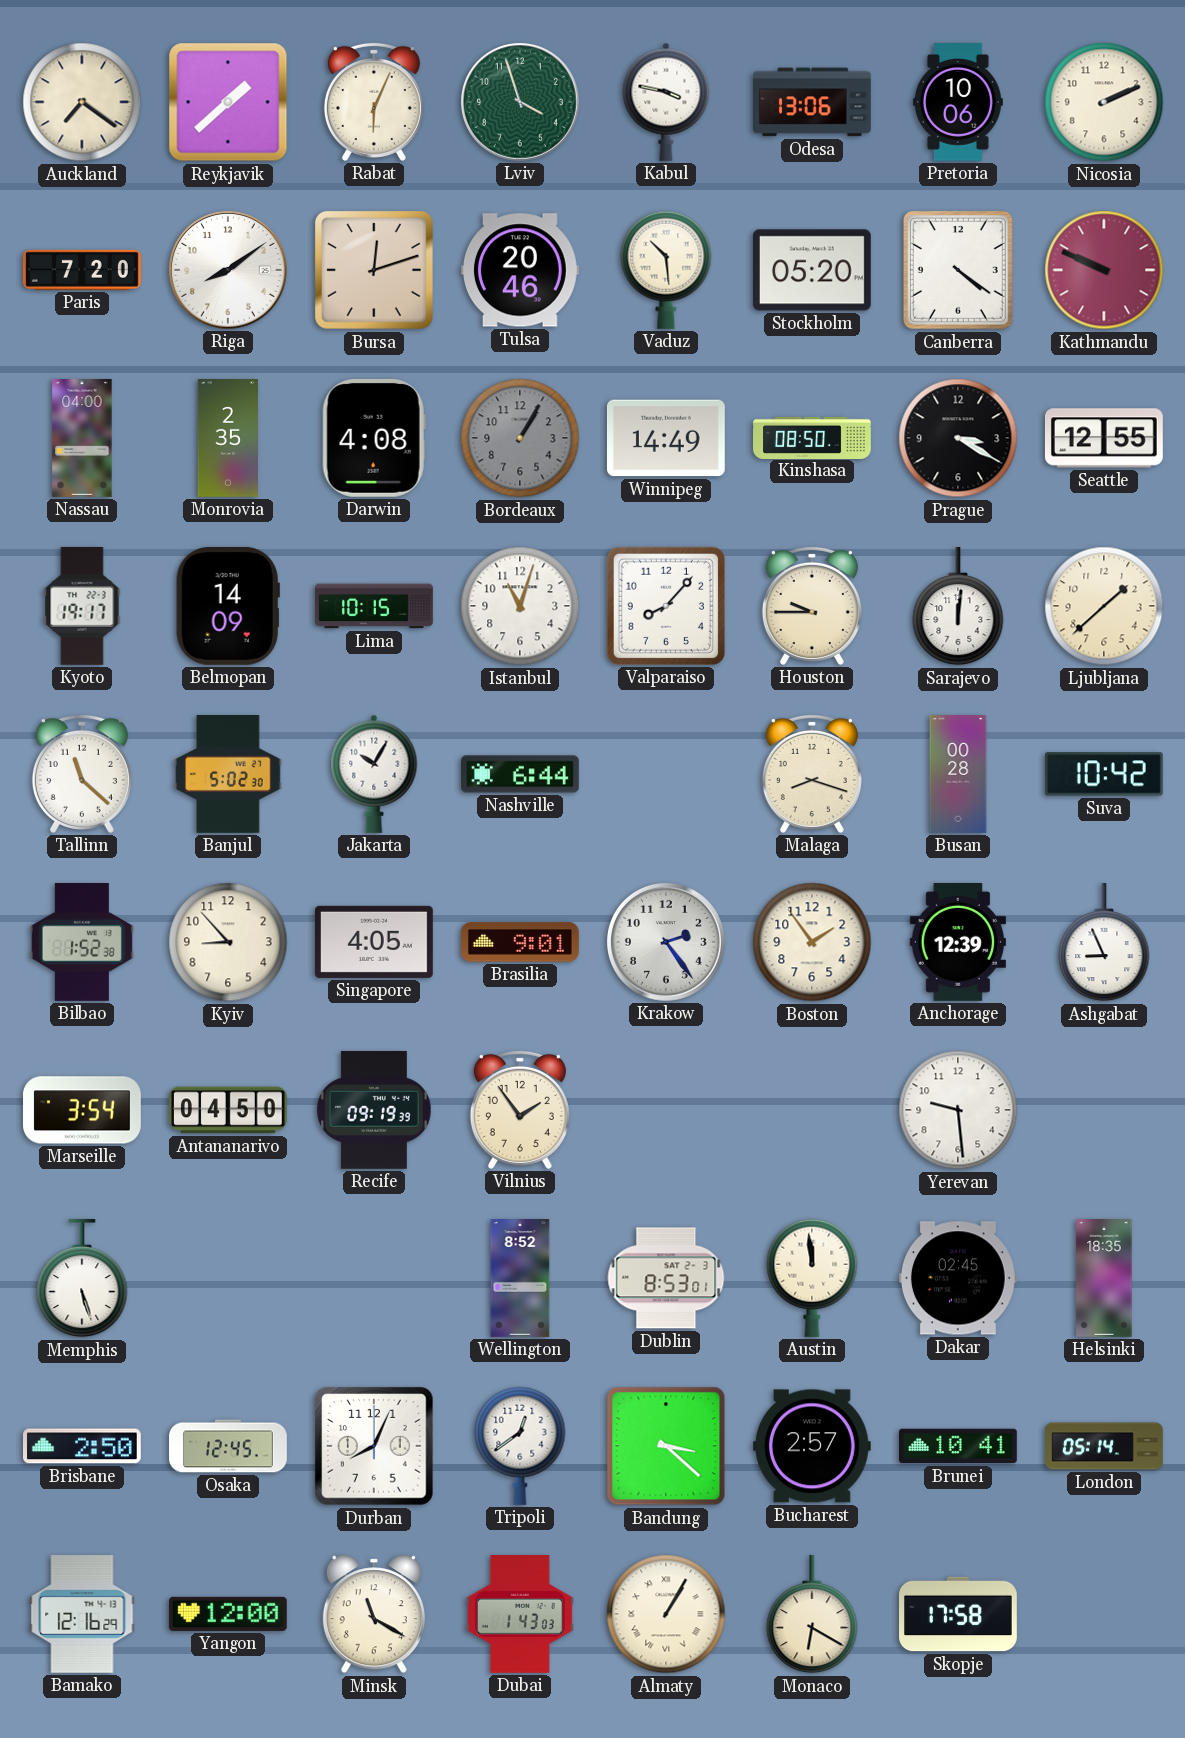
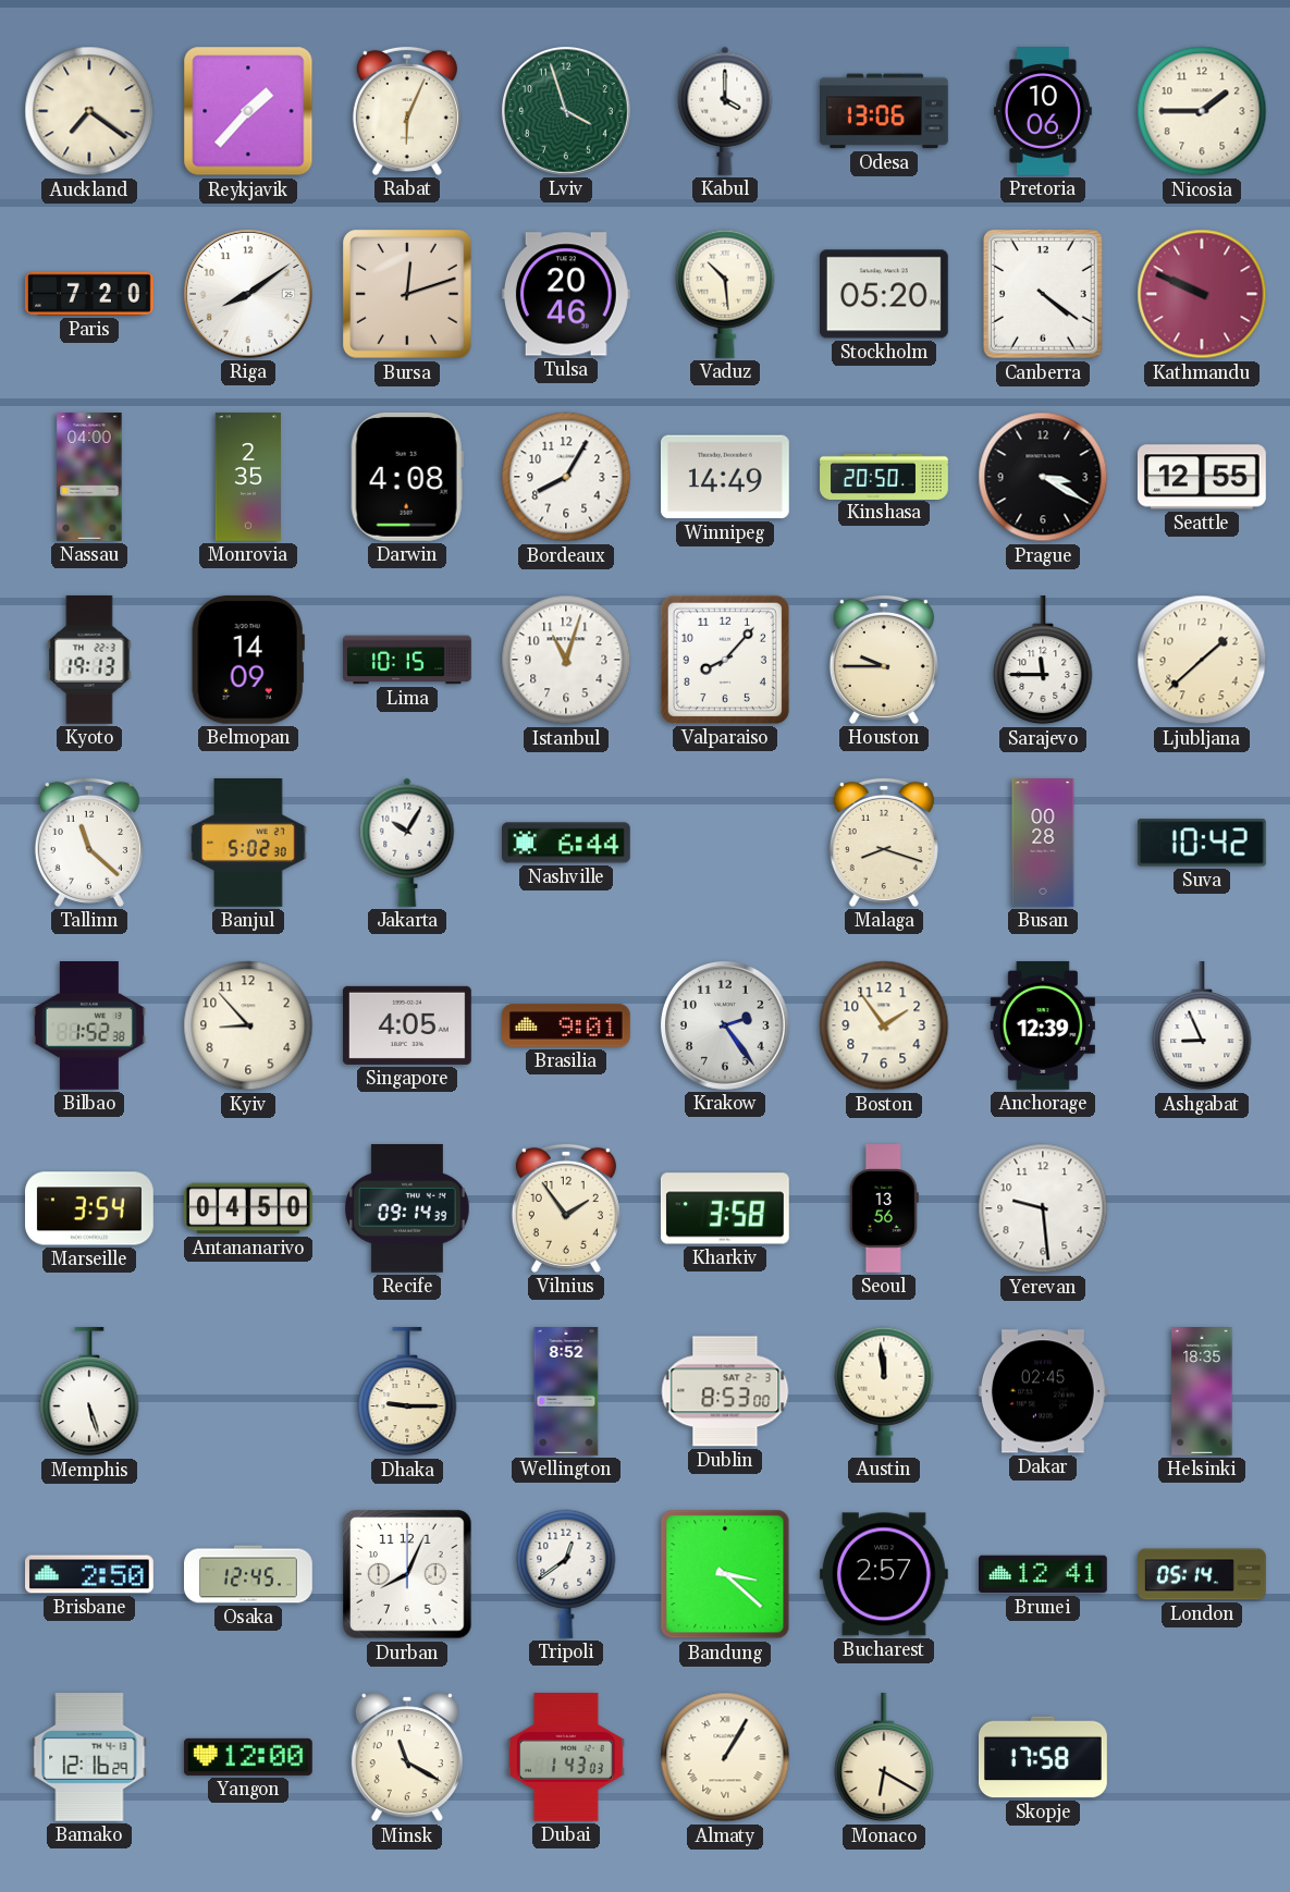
Reykjavik: 1:38 -> 1:37
Kabul: 3:47 -> 4:00
Nicosia: 2:11 -> 1:45
Bordeaux: 1:05 -> 8:05
Bordeaux dial: grey -> white
Kinshasa: 08:50 -> 20:50
Kyoto: 19:17 -> 19:13
Sarajevo: 12:01 -> 11:45
Recife: 09:19 -> 09:14
Kharkiv: none -> 3:58
Seoul: none -> 13:56
Dhaka: none -> 9:15
Dublin: 8:53:01 -> 8:53:00
Brunei: 10:41 -> 12:41
